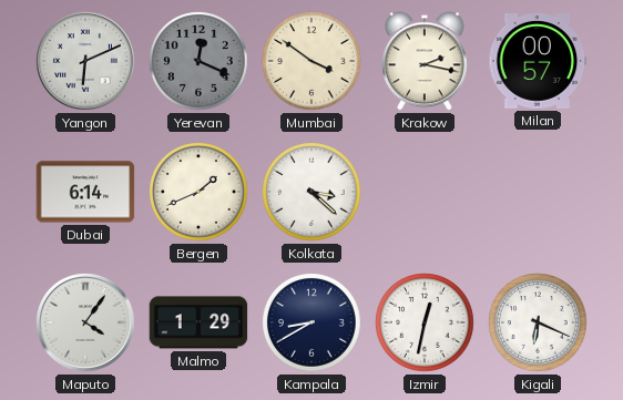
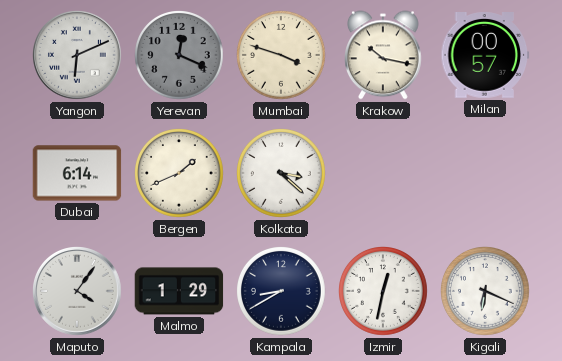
Mumbai: 3:51 -> 3:48
Krakow: 2:17 -> 10:17
